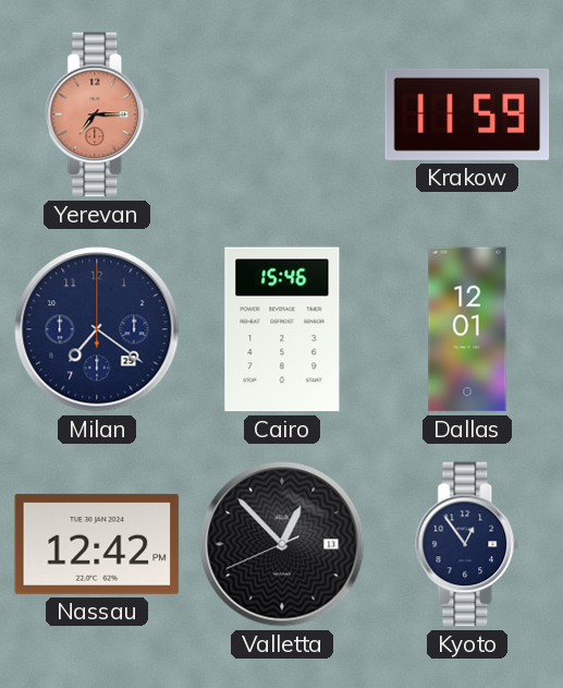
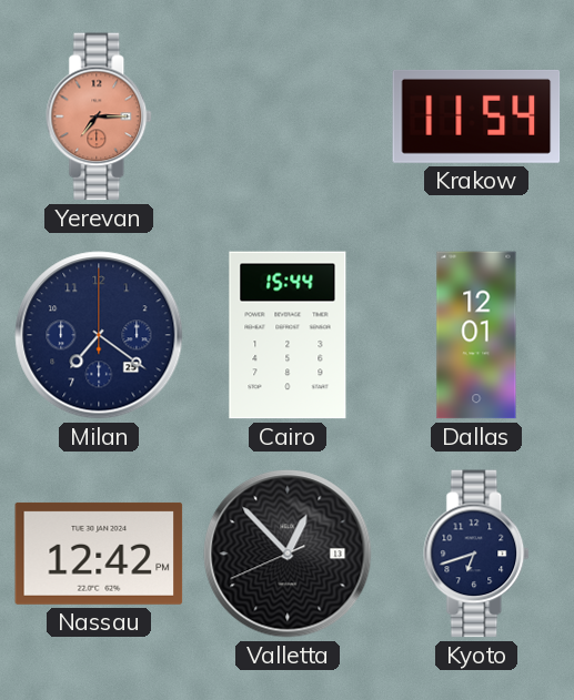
Krakow: 11:59 -> 11:54
Cairo: 15:46 -> 15:44
Kyoto: 12:54 -> 6:42
